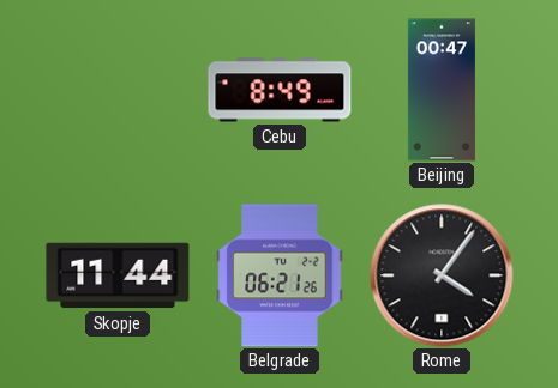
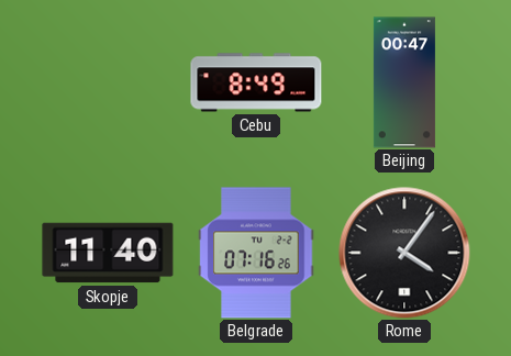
Skopje: 11:44 -> 11:40
Belgrade: 06:21 -> 07:16
